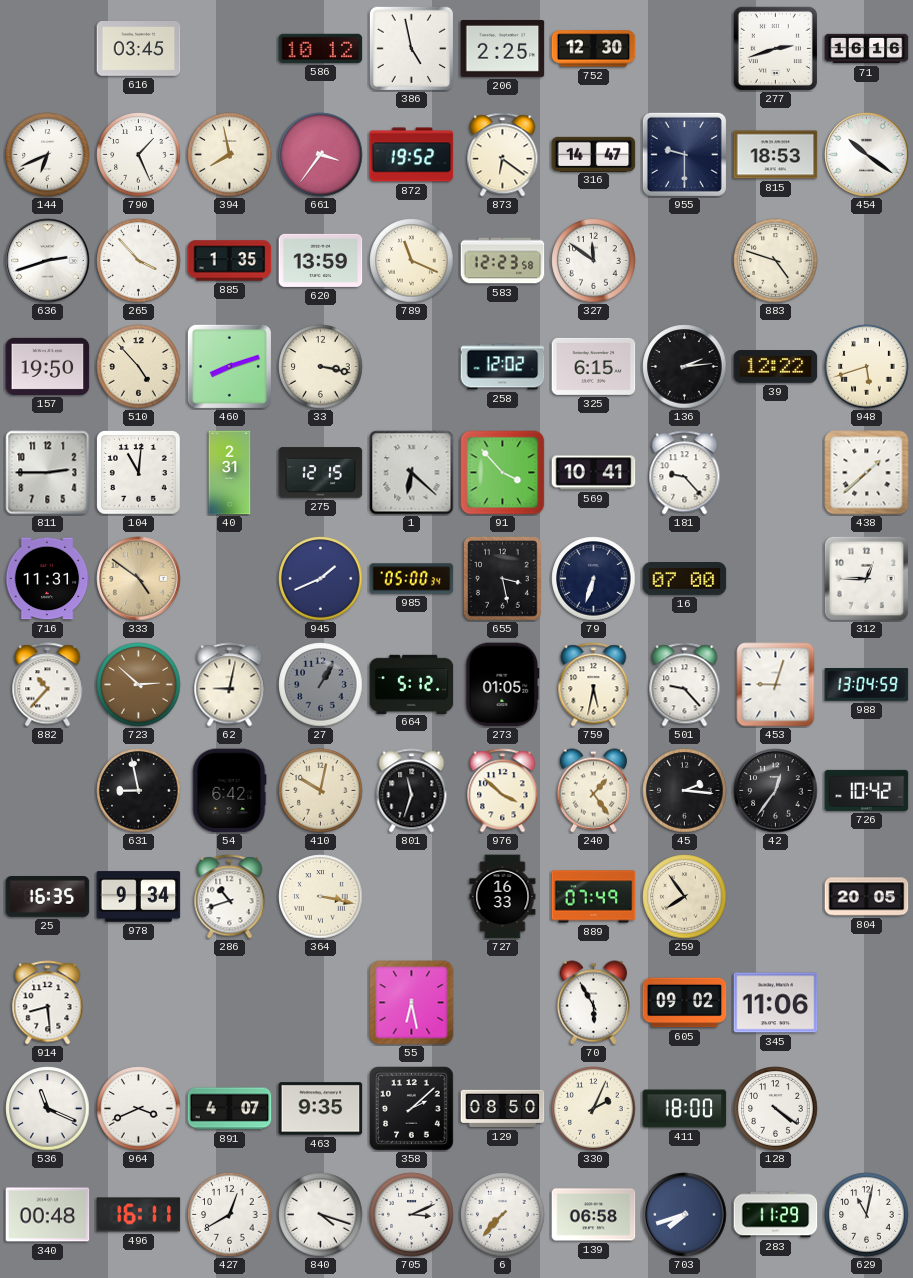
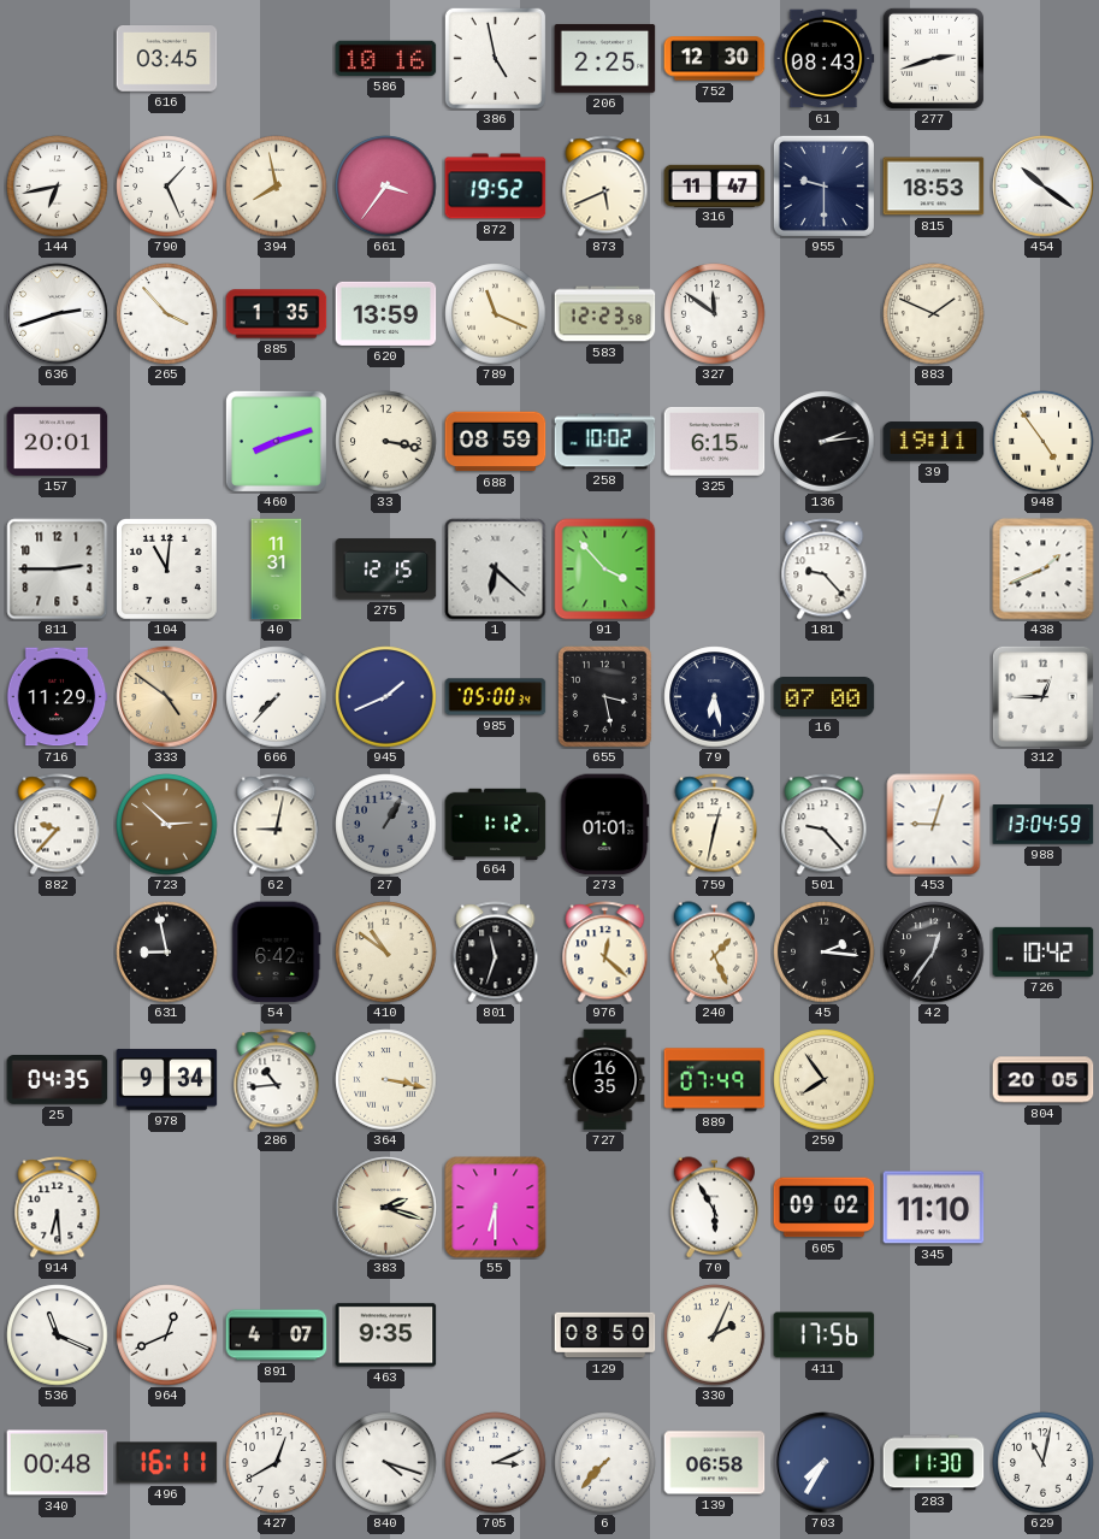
586: 10:12 -> 10:16
61: none -> 08:43
71: 16:16 -> none
144: 6:41 -> 6:43
873: 6:21 -> 5:41
316: 14:47 -> 11:47
883: 4:48 -> 1:49
157: 19:50 -> 20:01
510: 4:53 -> none
688: none -> 08:59
258: 12:02 -> 10:02
39: 12:22 -> 19:11
948: 5:42 -> 4:54
40: 2:31 -> 11:31
569: 10:41 -> none
438: 1:38 -> 1:41
716: 11:31 -> 11:29
666: none -> 7:37
79: 6:33 -> 6:28
882: 10:37 -> 9:37
664: 5:12 -> 1:12
273: 01:05 -> 01:01
759: 5:32 -> 12:32
410: 10:02 -> 10:51
976: 3:52 -> 12:22
240: 1:24 -> 1:26
25: 16:35 -> 04:35
286: 10:42 -> 10:44
727: 16:33 -> 16:35
914: 8:29 -> 6:29
383: none -> 2:18
55: 6:28 -> 6:30
345: 11:06 -> 11:10
964: 3:41 -> 12:41
358: 2:08 -> none
411: 18:00 -> 17:56
128: 4:21 -> none
703: 7:42 -> 7:35
283: 11:29 -> 11:30
